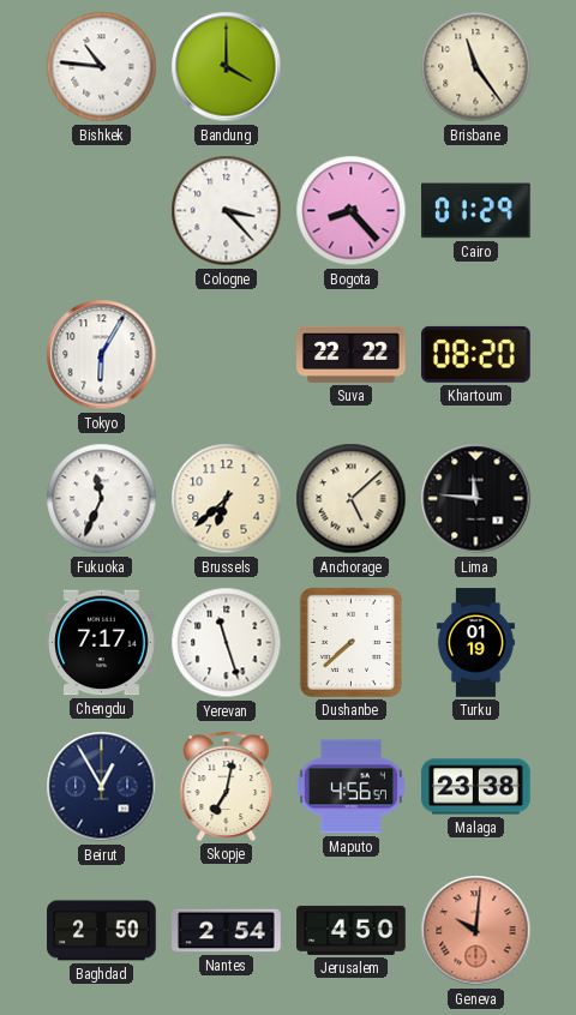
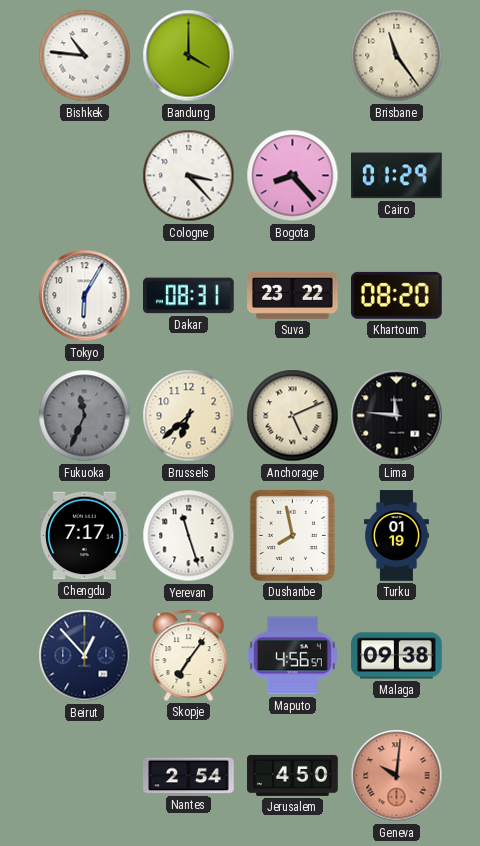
Dakar: none -> 08:31
Suva: 22:22 -> 23:22
Fukuoka dial: white -> grey
Anchorage: 5:08 -> 5:11
Dushanbe: 7:38 -> 7:58
Beirut: 12:55 -> 12:53
Skopje: 7:02 -> 7:06
Malaga: 23:38 -> 09:38
Baghdad: 2:50 -> none
